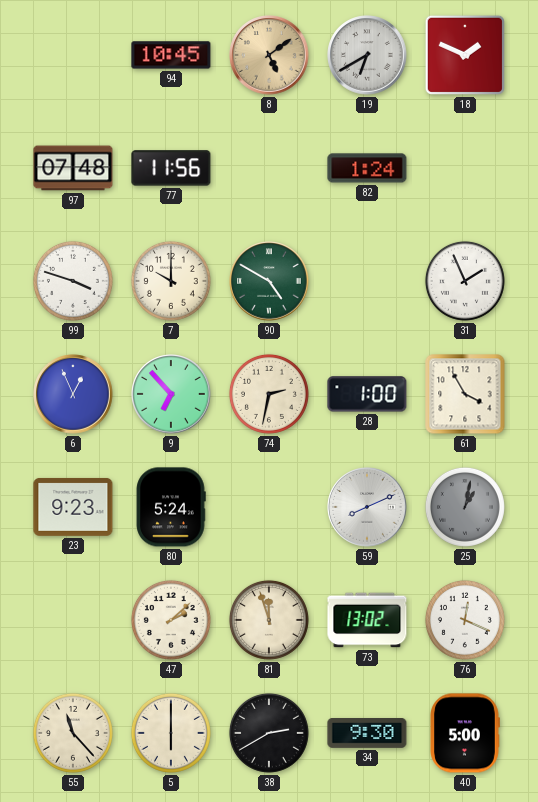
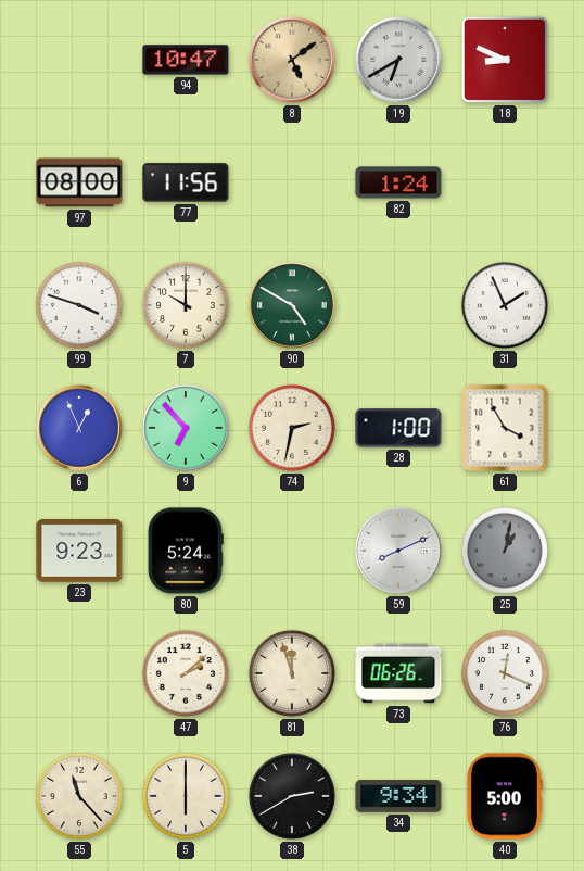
94: 10:45 -> 10:47
18: 1:49 -> 8:49
97: 07:48 -> 08:00
73: 13:02 -> 06:26
34: 9:30 -> 9:34
